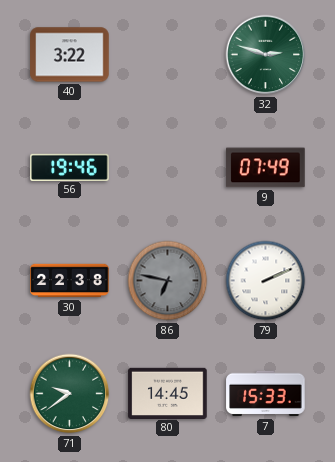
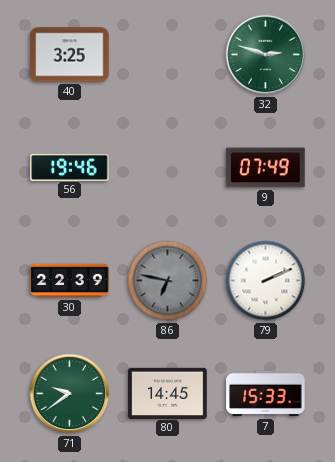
40: 3:22 -> 3:25
30: 22:38 -> 22:39
